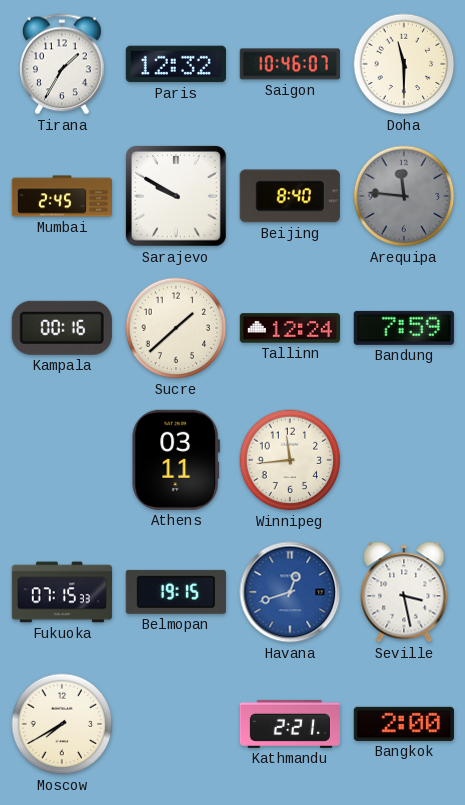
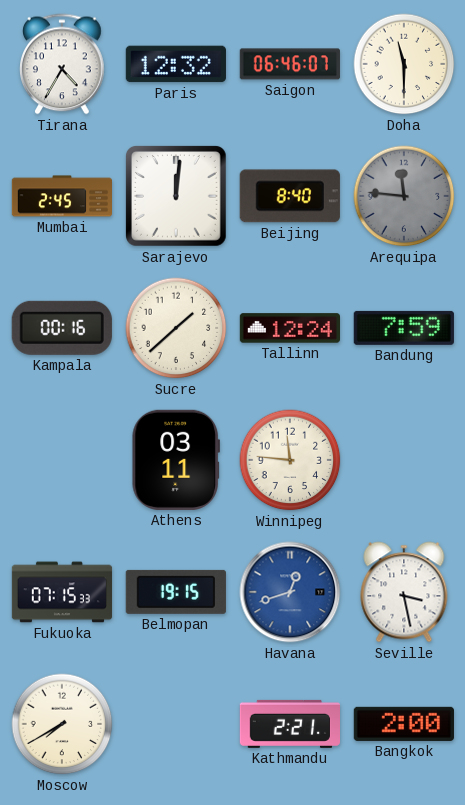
Tirana: 1:35 -> 4:35
Saigon: 10:46 -> 06:46
Sarajevo: 9:50 -> 12:01
Winnipeg: 11:44 -> 11:46
